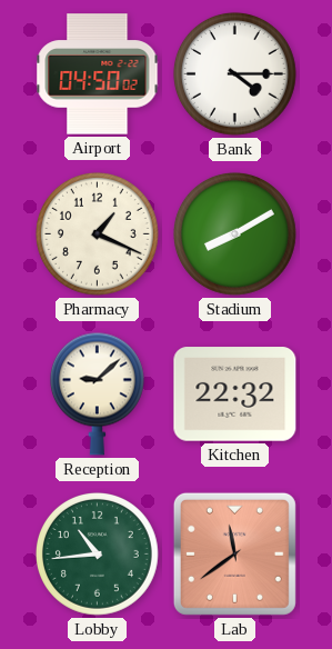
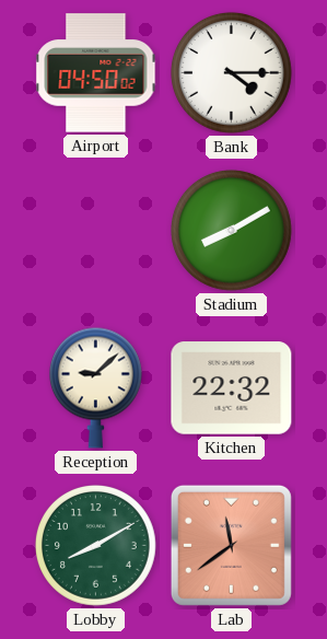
Pharmacy: 1:19 -> none
Lobby: 10:44 -> 8:10
